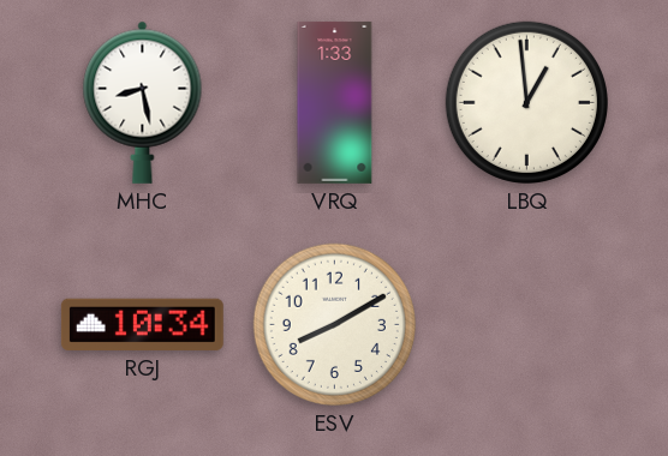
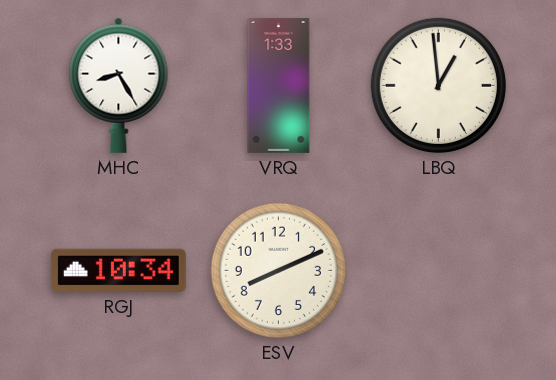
MHC: 8:28 -> 8:25
ESV: 8:10 -> 8:11
